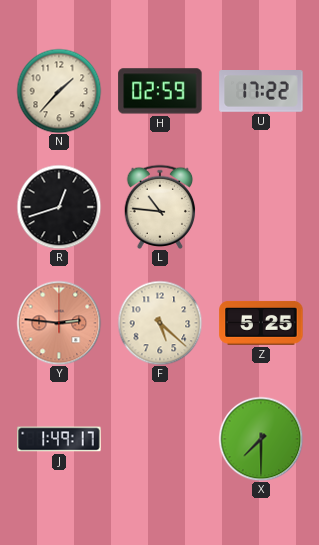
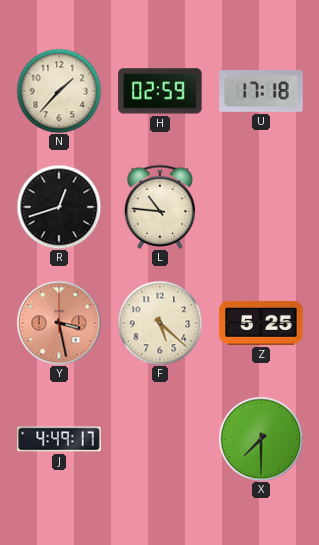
U: 17:22 -> 17:18
Y: 2:46 -> 3:28
J: 1:49 -> 4:49
